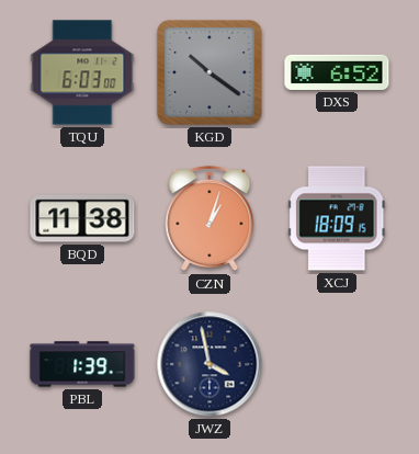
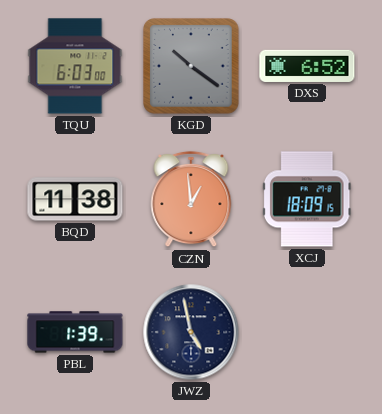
CZN: 1:03 -> 12:59
JWZ: 3:58 -> 4:58
